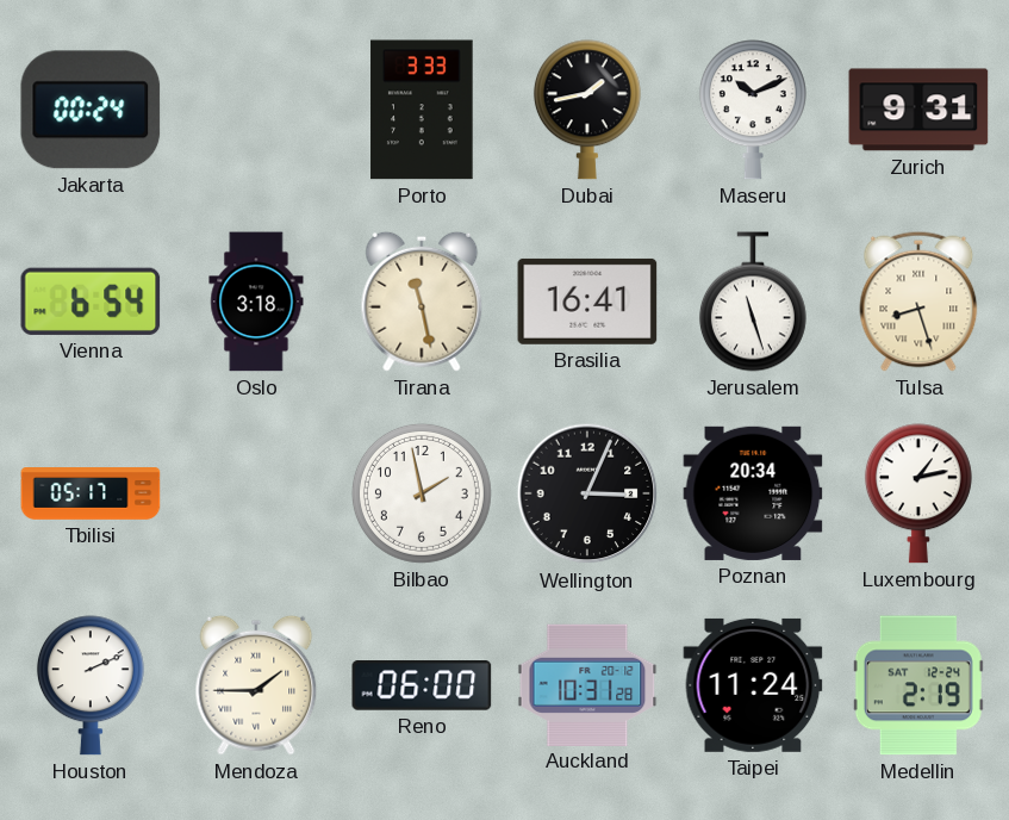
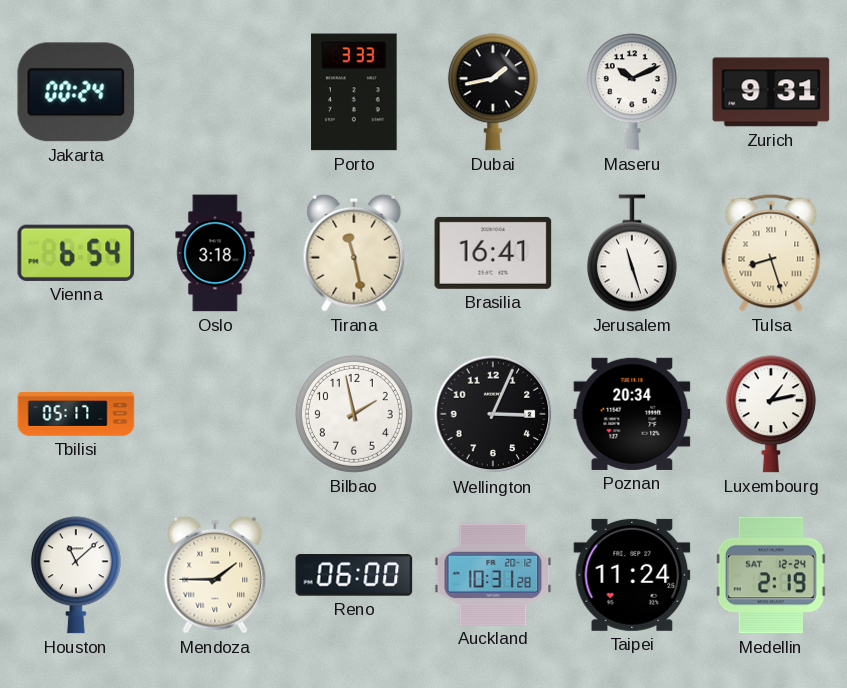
Houston: 2:11 -> 11:08
